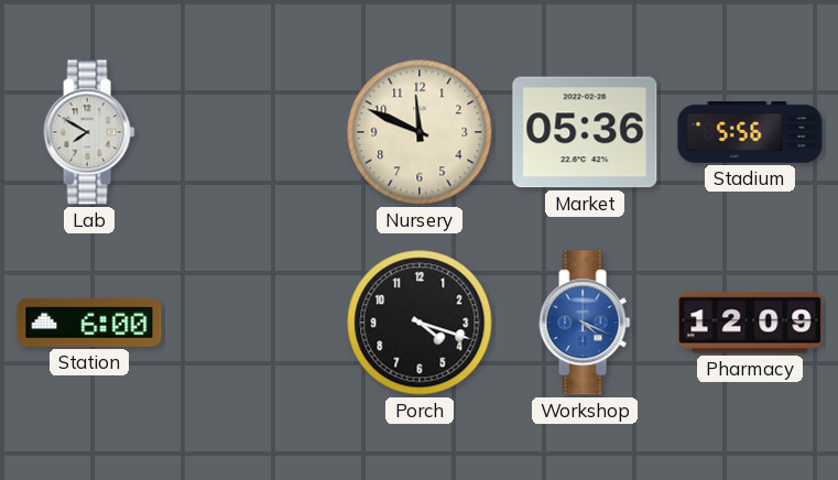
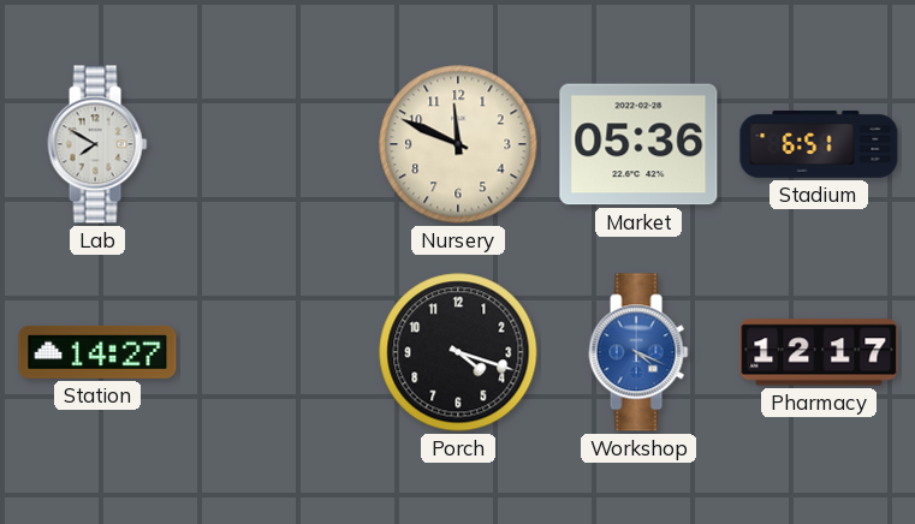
Stadium: 5:56 -> 6:51
Station: 6:00 -> 14:27
Pharmacy: 12:09 -> 12:17
